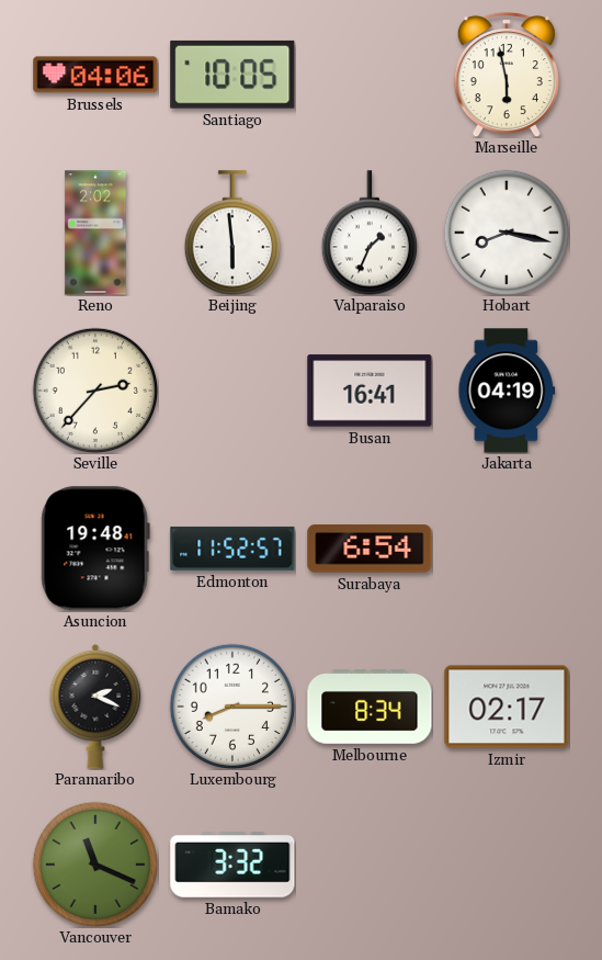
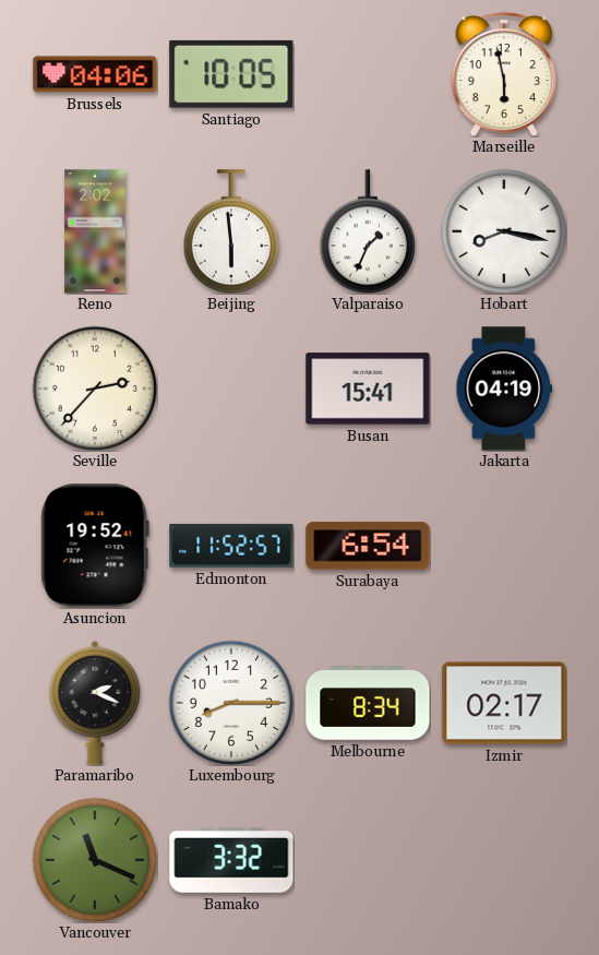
Busan: 16:41 -> 15:41
Asuncion: 19:48 -> 19:52
